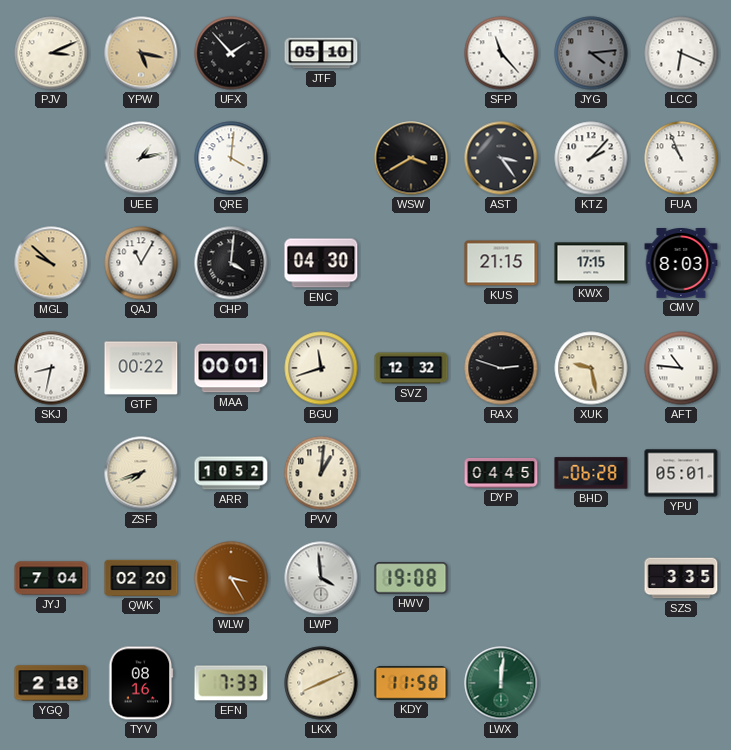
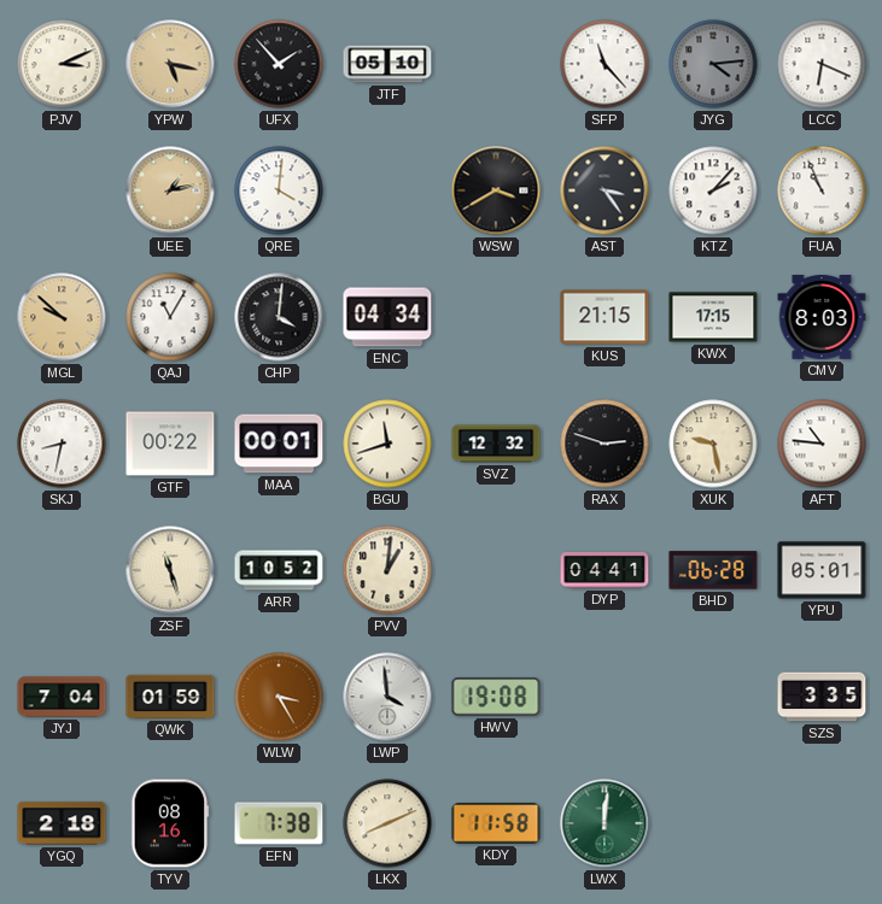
UEE dial: white -> champagne
ENC: 04:30 -> 04:34
ZSF: 7:42 -> 11:27
DYP: 04:45 -> 04:41
QWK: 02:20 -> 01:59
EFN: 7:33 -> 7:38
